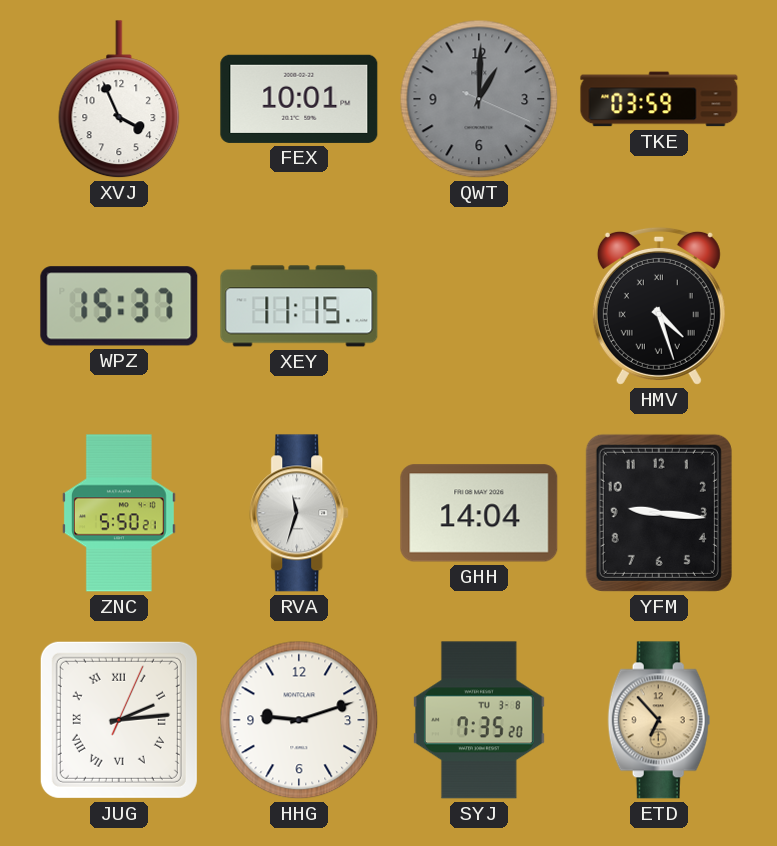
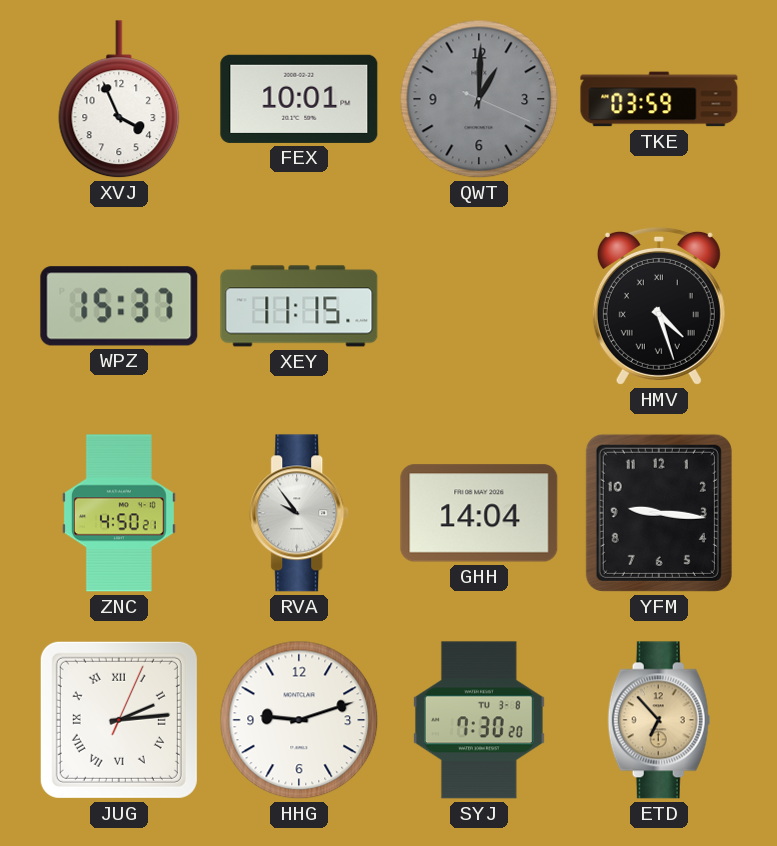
ZNC: 5:50 -> 4:50
RVA: 11:33 -> 9:54
SYJ: 7:35 -> 7:30
